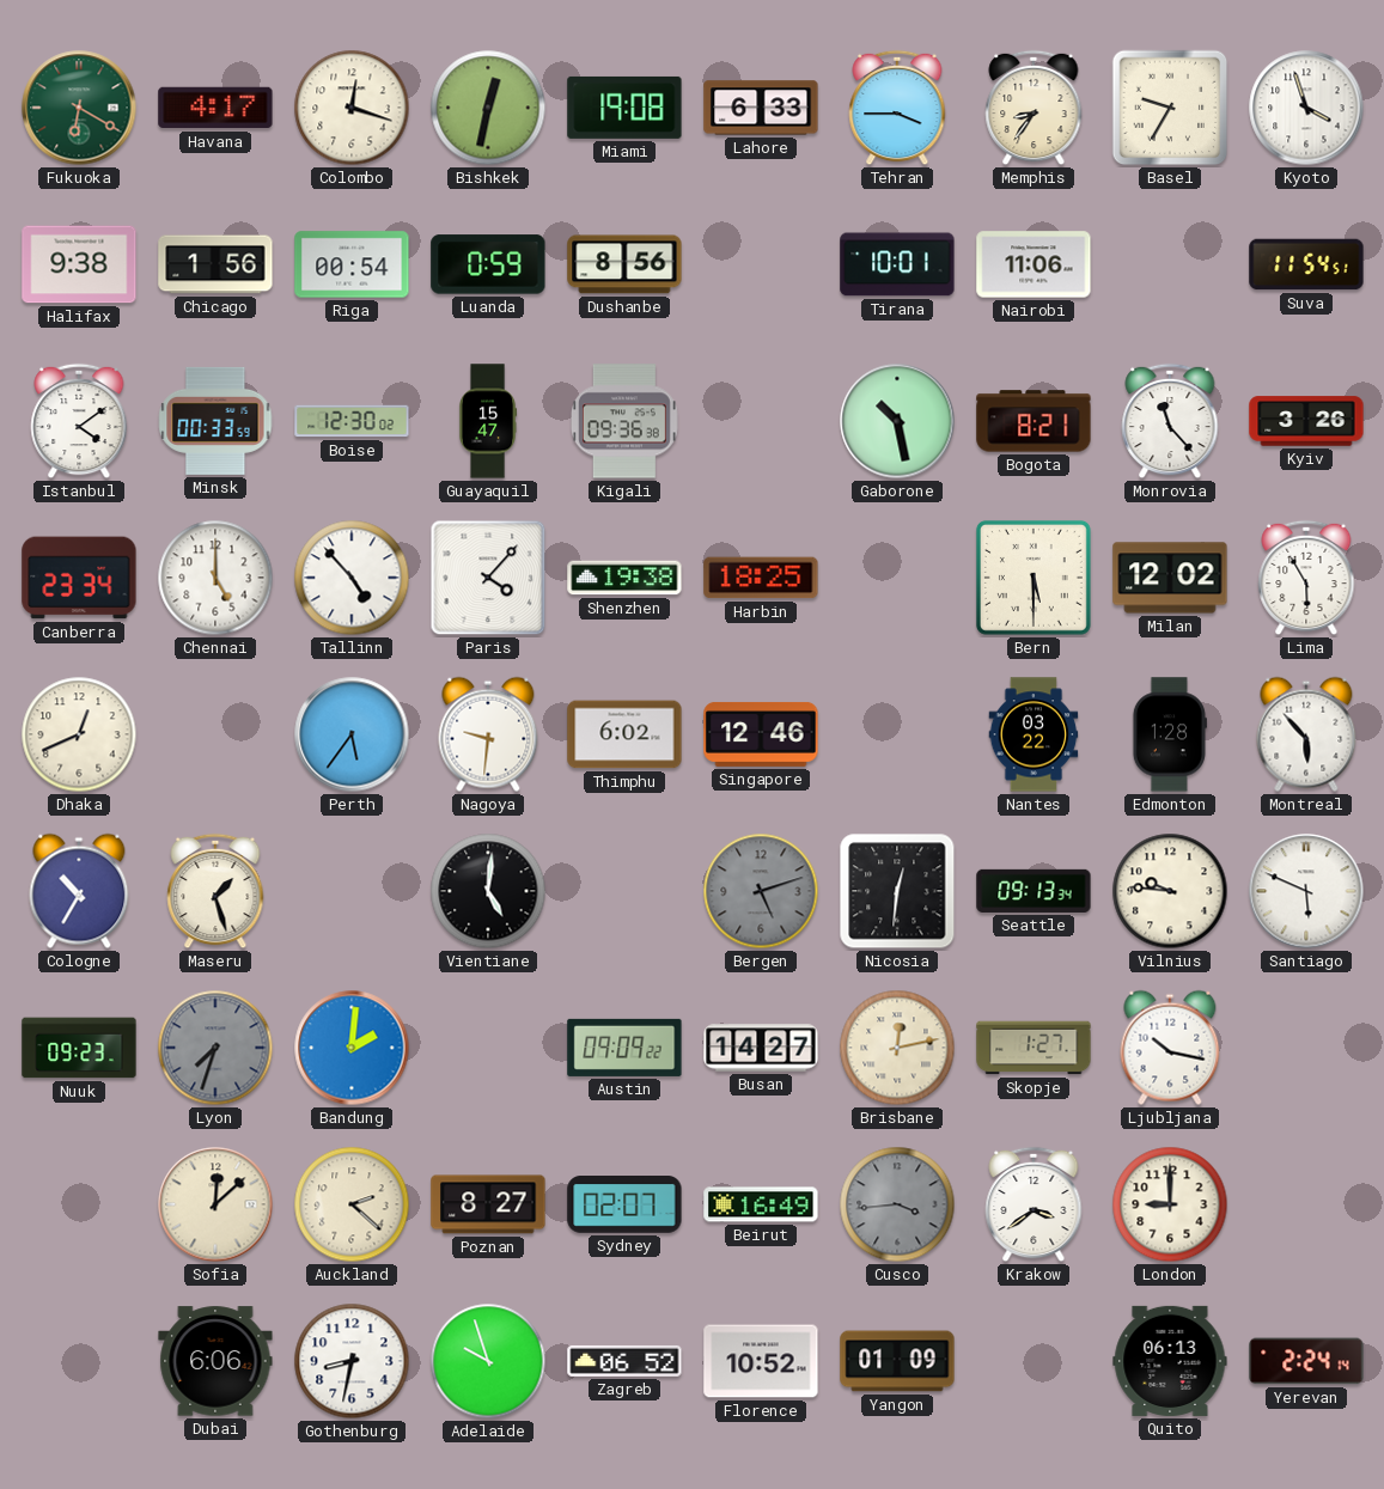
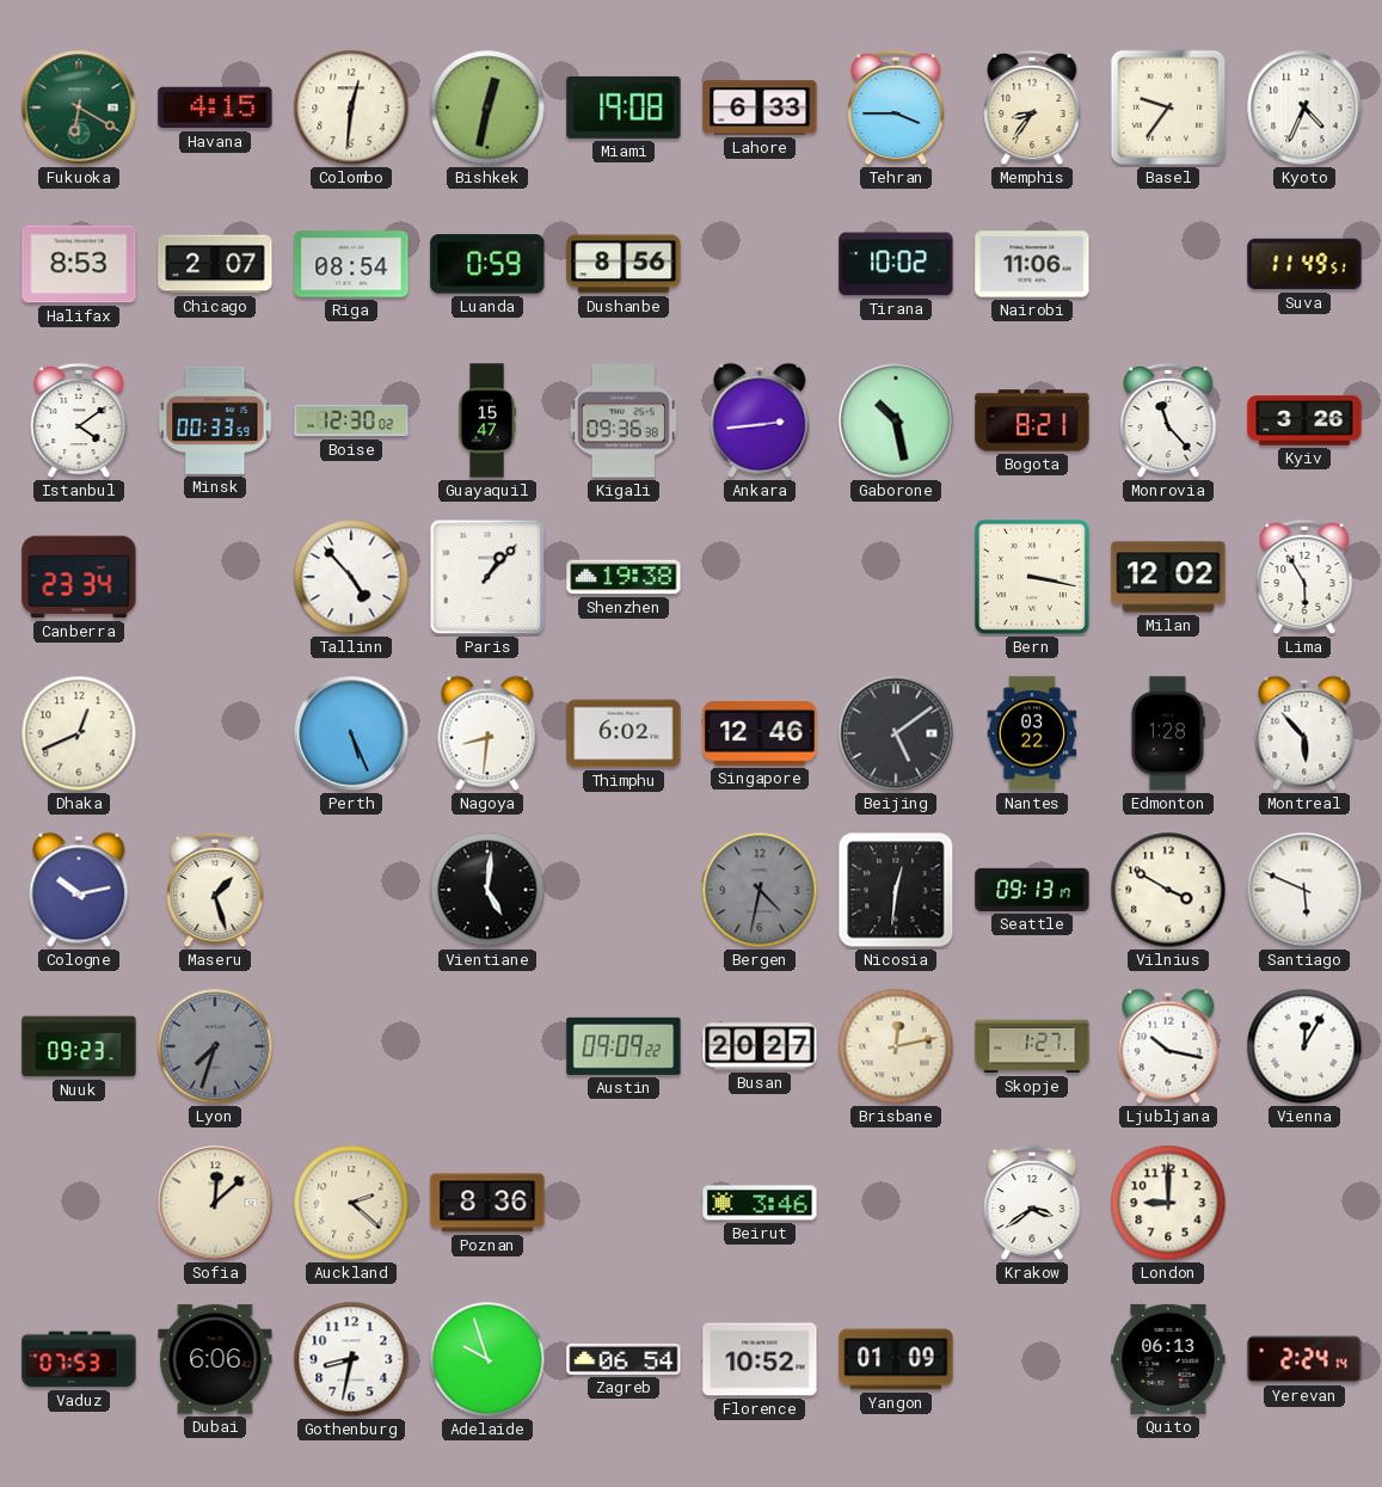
Havana: 4:17 -> 4:15
Colombo: 12:18 -> 12:31
Basel: 9:35 -> 9:36
Kyoto: 3:57 -> 4:34
Halifax: 9:38 -> 8:53
Chicago: 1:56 -> 2:07
Riga: 00:54 -> 08:54
Tirana: 10:01 -> 10:02
Suva: 11:54 -> 11:49
Ankara: none -> 2:44
Chennai: 5:00 -> none
Paris: 4:07 -> 1:07
Harbin: 18:25 -> none
Bern: 5:30 -> 3:17
Perth: 5:36 -> 5:26
Nagoya: 9:31 -> 8:31
Beijing: none -> 5:09
Cologne: 10:35 -> 10:13
Bergen: 5:12 -> 4:32
Seattle: 09:13:34 -> 09:13:17
Vilnius: 9:46 -> 3:50
Bandung: 2:01 -> none
Busan: 14:27 -> 20:27
Vienna: none -> 12:05
Poznan: 8:27 -> 8:36
Sydney: 02:07 -> none
Beirut: 16:49 -> 3:46
Cusco: 3:44 -> none
Vaduz: none -> 07:53
Zagreb: 06:52 -> 06:54
